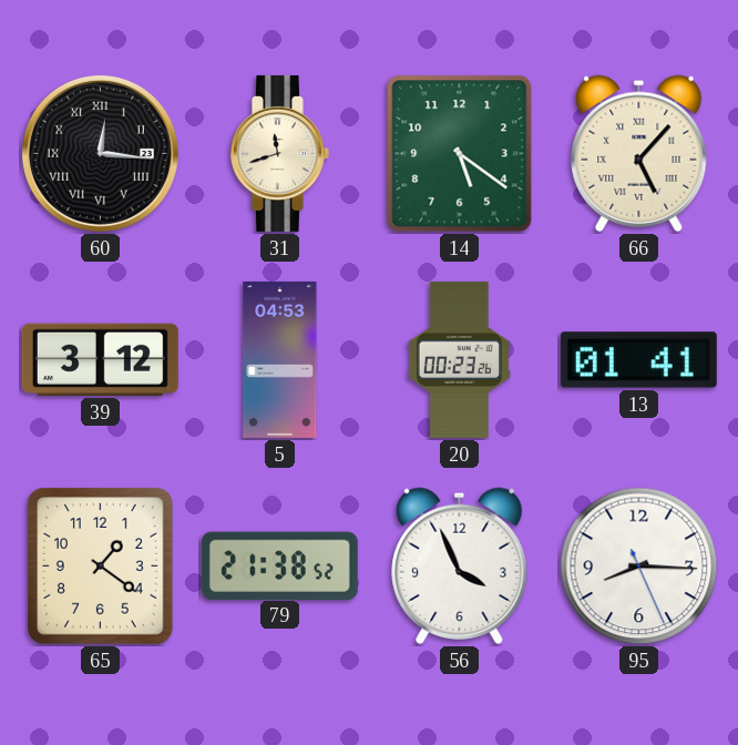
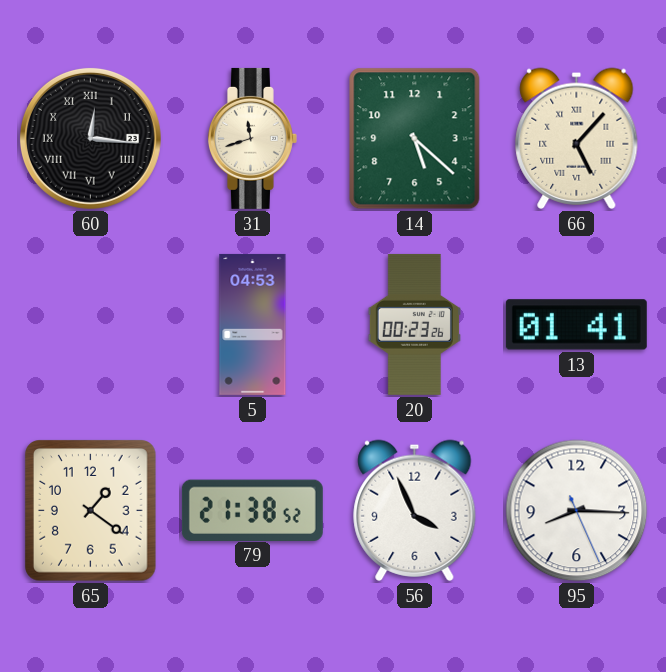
14: 5:21 -> 5:22
39: 3:12 -> none
